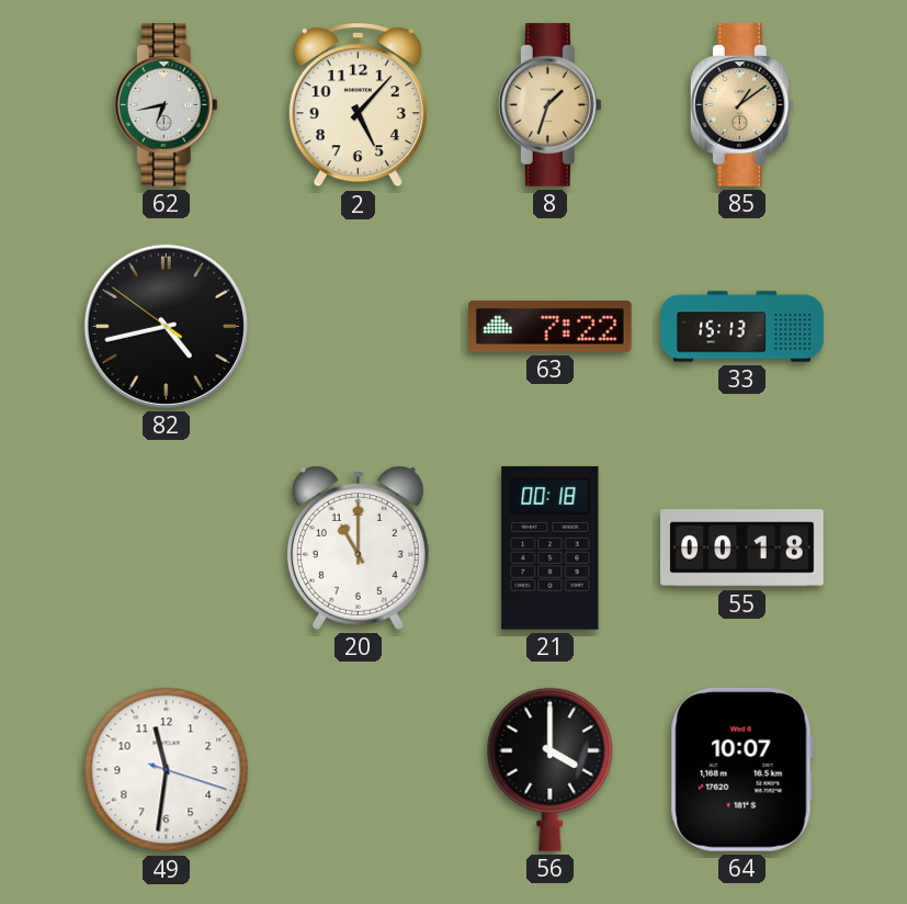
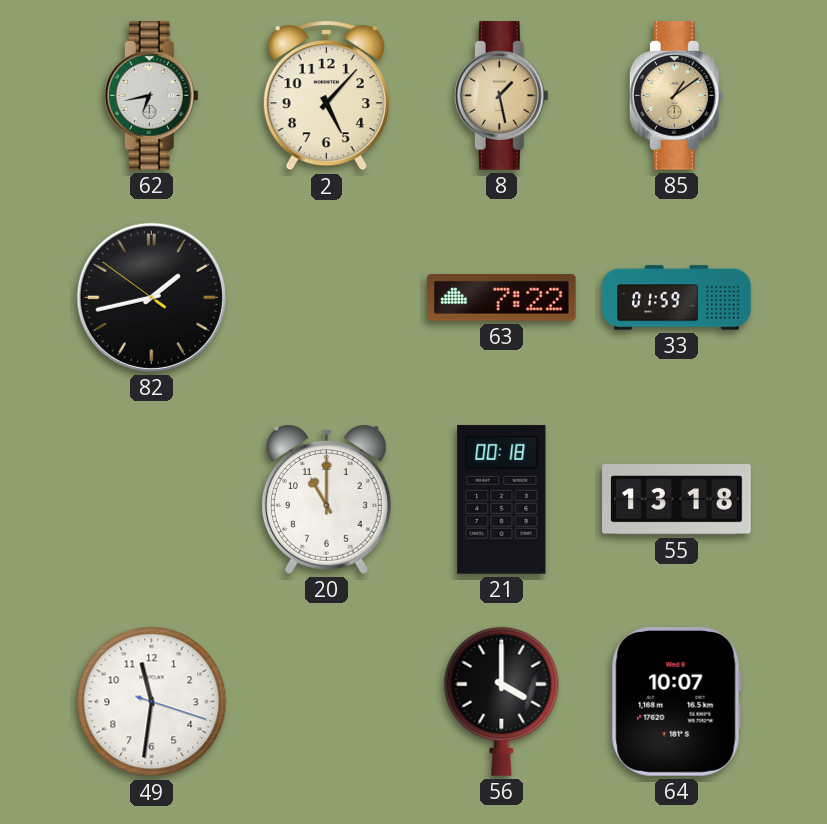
8: 1:33 -> 1:28
82: 4:42 -> 1:42
33: 15:13 -> 01:59
55: 00:18 -> 13:18
